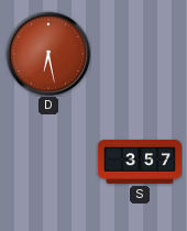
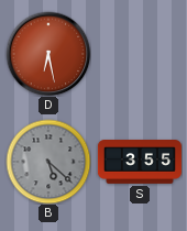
B: none -> 5:22
S: 3:57 -> 3:55
